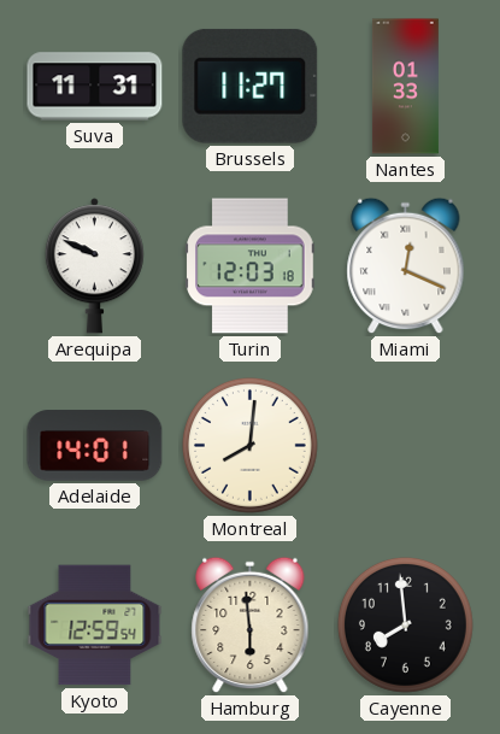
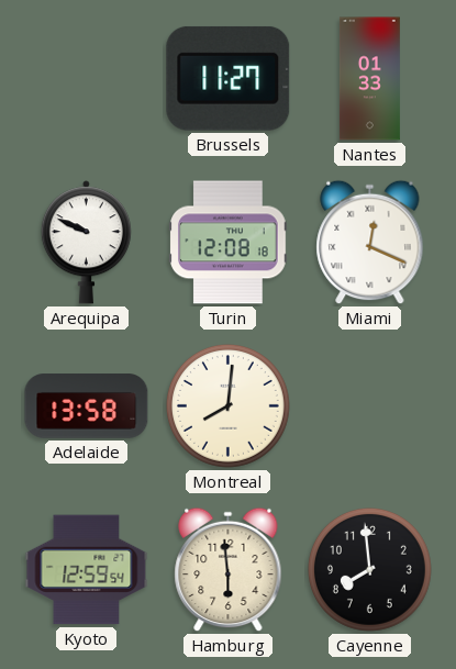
Suva: 11:31 -> none
Turin: 12:03 -> 12:08
Adelaide: 14:01 -> 13:58
